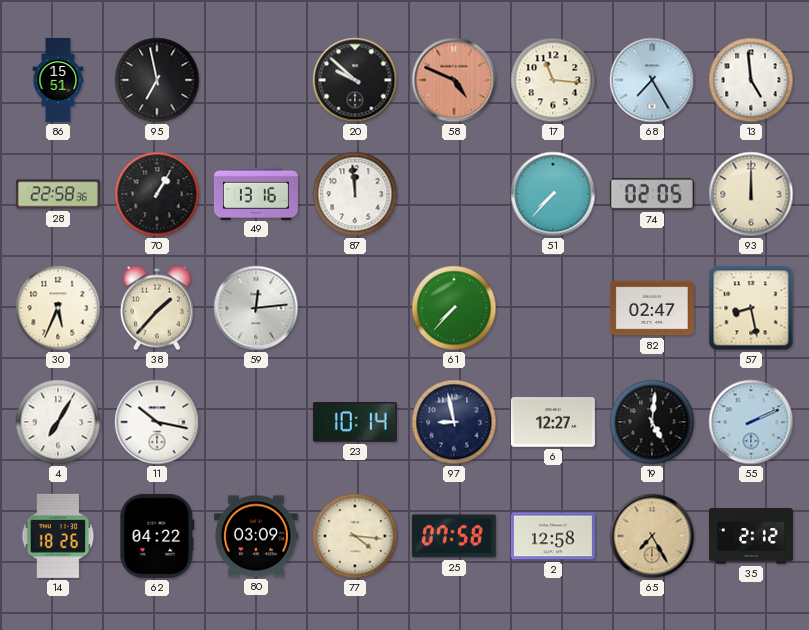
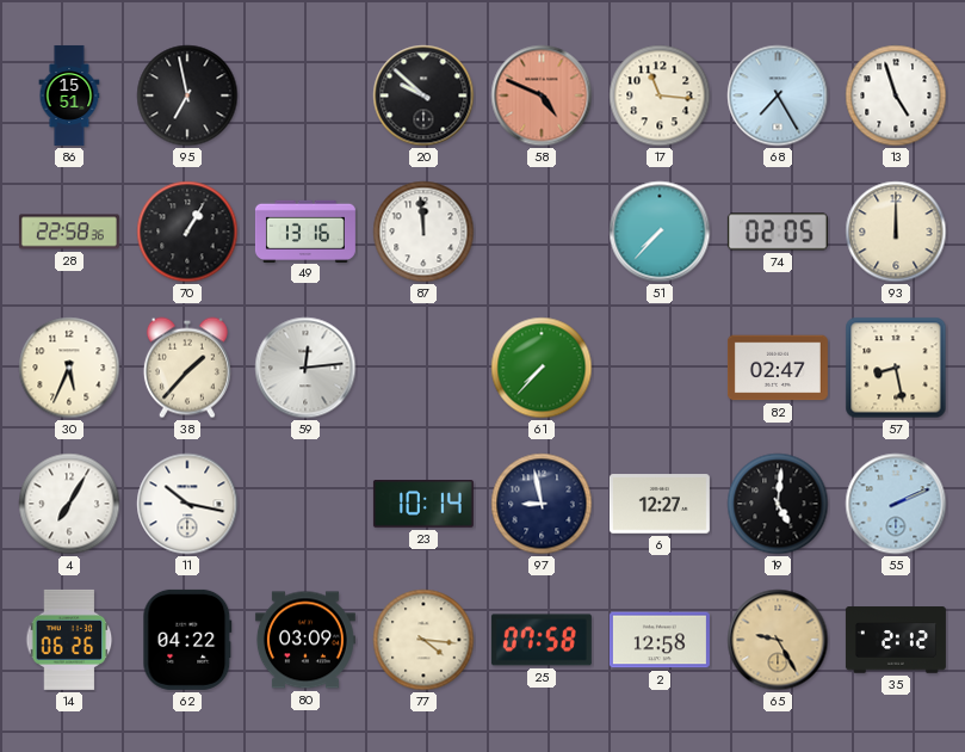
13: 4:59 -> 4:57
14: 18:26 -> 06:26
65: 7:25 -> 9:25
